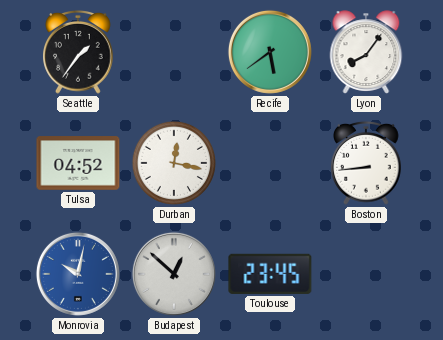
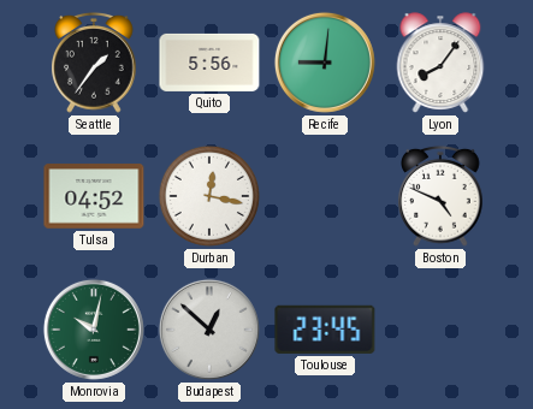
Quito: none -> 5:56
Recife: 5:39 -> 9:01
Boston: 8:44 -> 4:49
Monrovia dial: blue -> green
